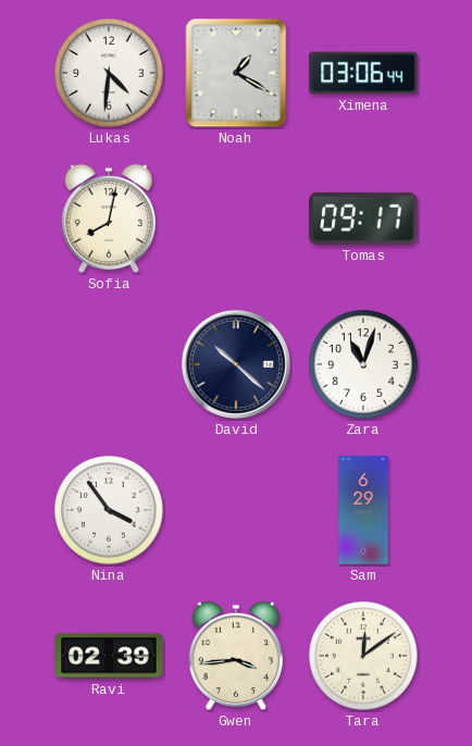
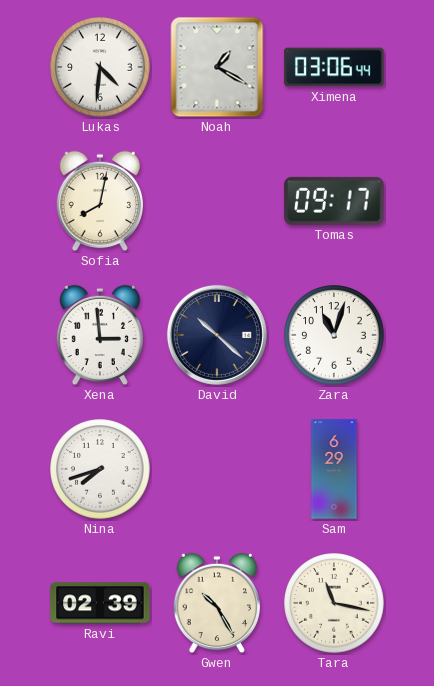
Xena: none -> 2:59
Nina: 3:54 -> 7:42
Gwen: 3:44 -> 10:25
Tara: 12:09 -> 11:17
